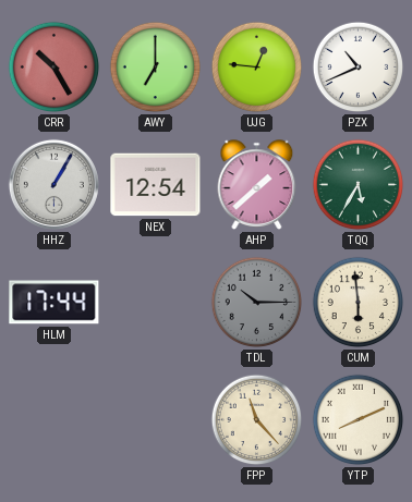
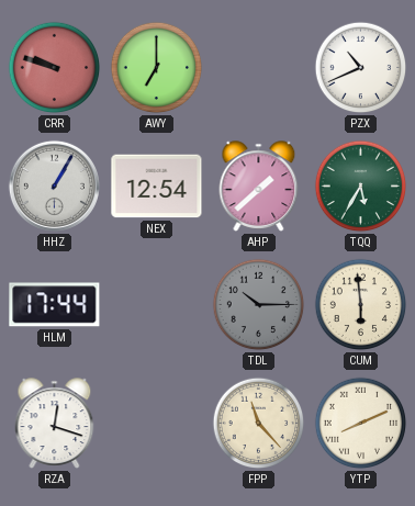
CRR: 10:25 -> 9:48
UJG: 12:46 -> none
RZA: none -> 12:18
